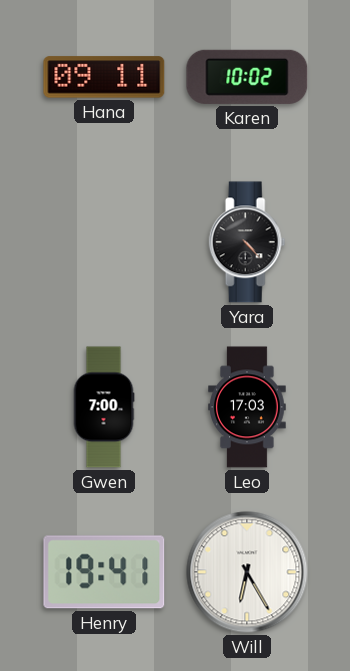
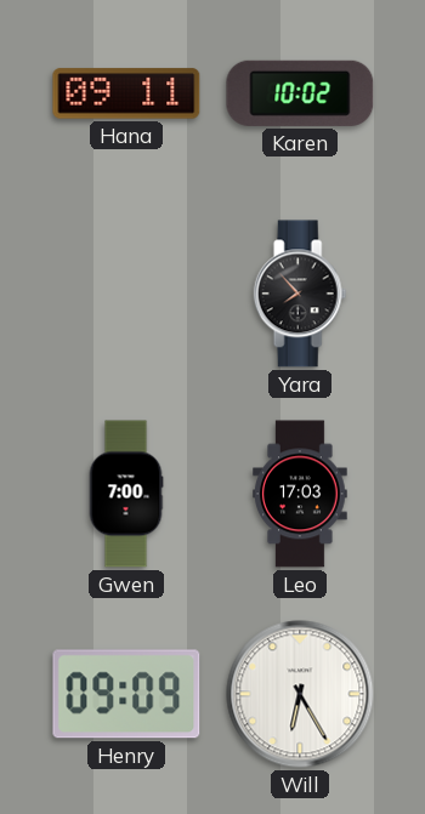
Yara: 4:23 -> 7:53
Henry: 19:41 -> 09:09
